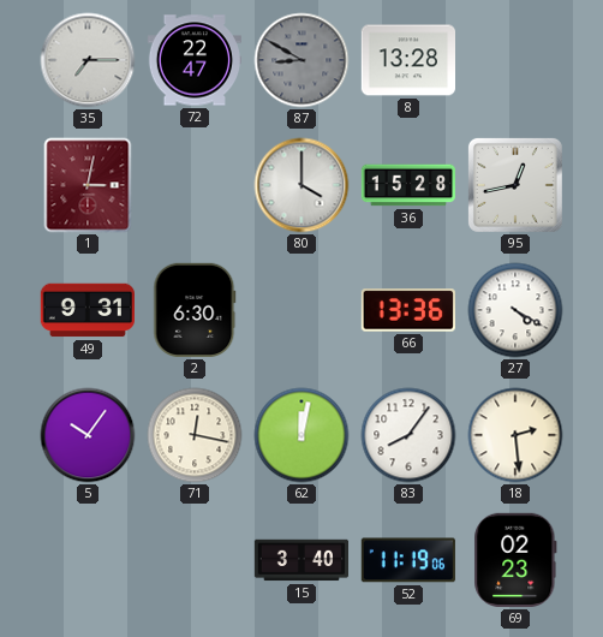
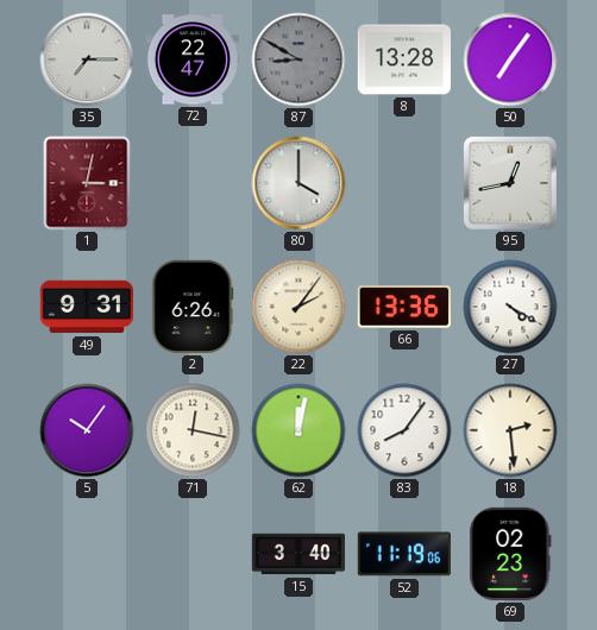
50: none -> 7:06
36: 15:28 -> none
2: 6:30 -> 6:26
22: none -> 2:06
